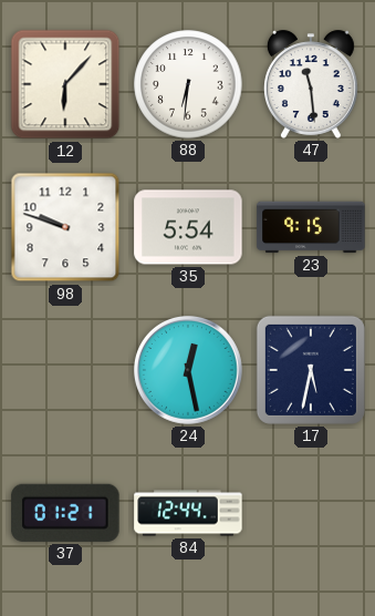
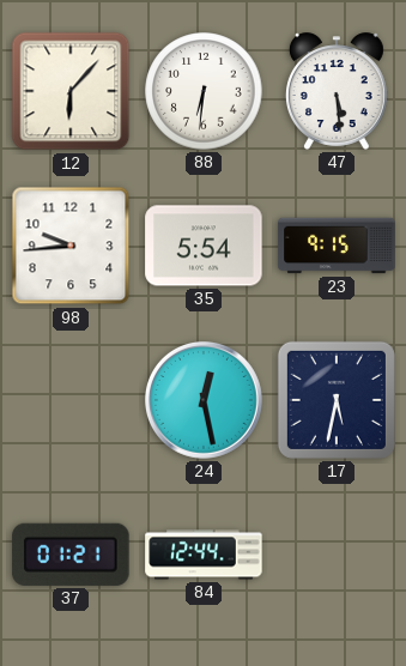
47: 11:29 -> 5:29
98: 9:48 -> 9:44
